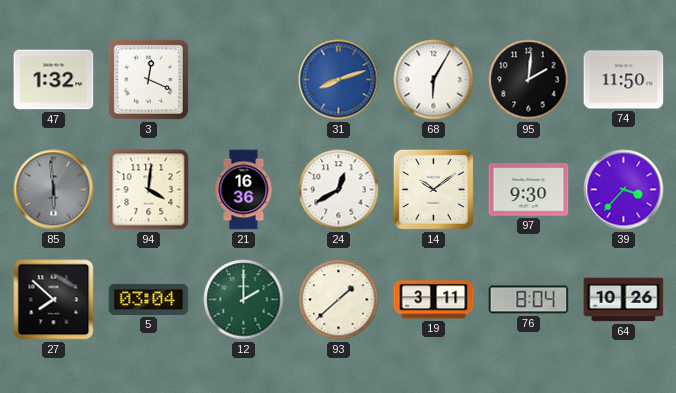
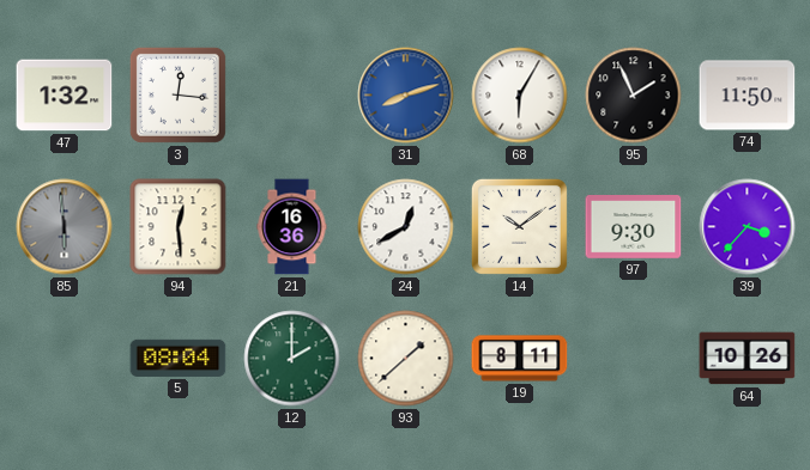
3: 12:19 -> 12:16
95: 2:01 -> 1:56
94: 4:01 -> 12:29
27: 7:52 -> none
5: 03:04 -> 08:04
19: 3:11 -> 8:11
76: 8:04 -> none
